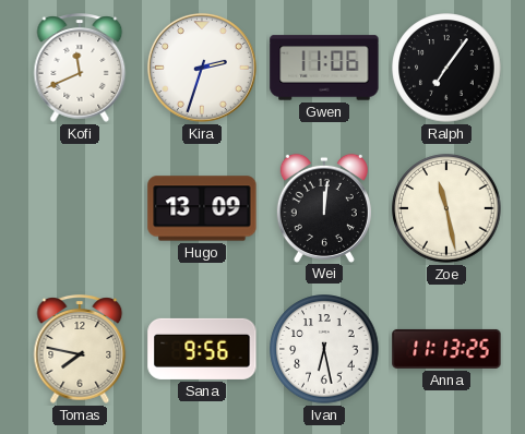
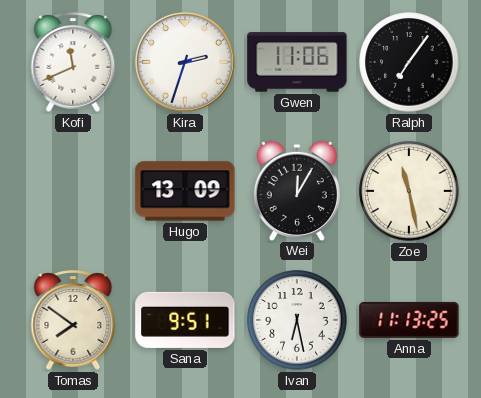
Wei: 12:01 -> 12:05
Tomas: 7:47 -> 7:51
Sana: 9:56 -> 9:51
